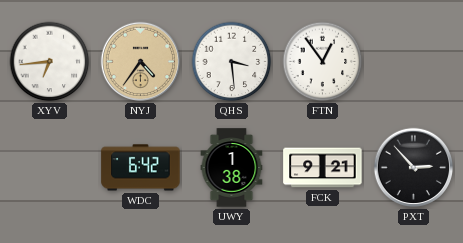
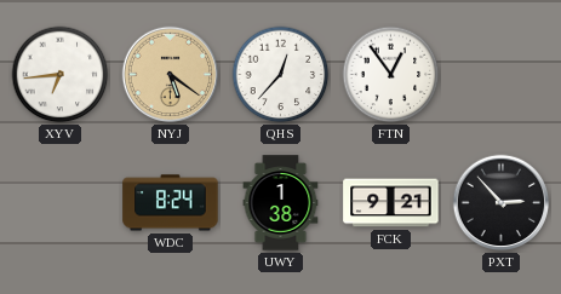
NYJ: 4:36 -> 5:21
QHS: 3:29 -> 12:37
WDC: 6:42 -> 8:24
